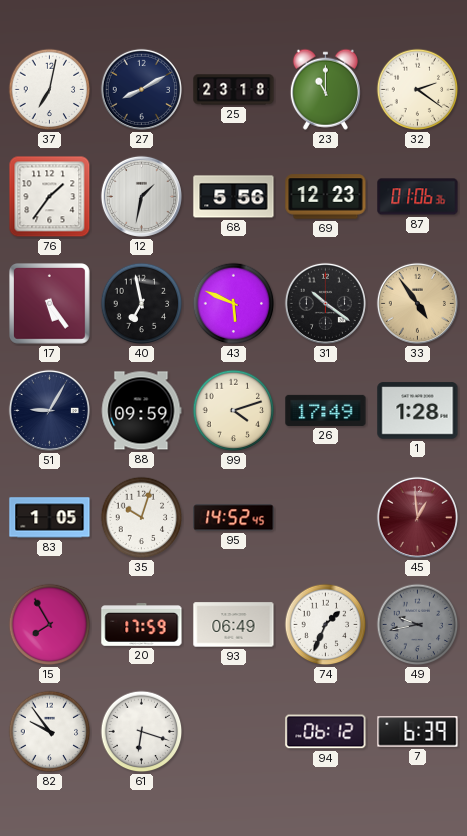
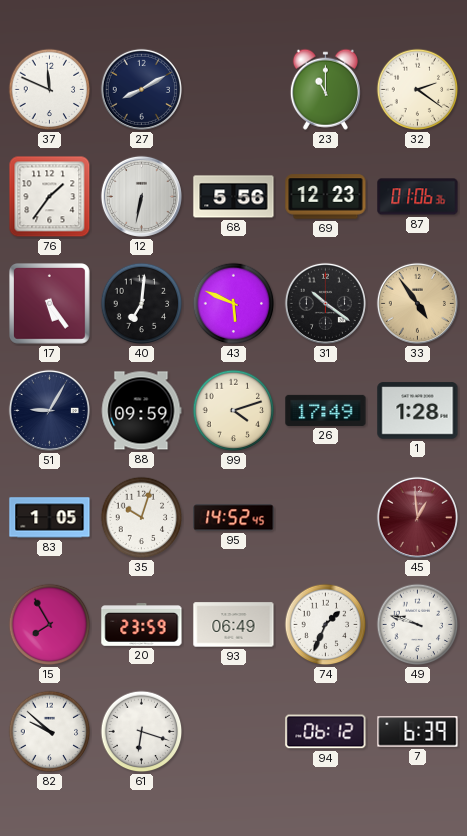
37: 7:02 -> 11:49
25: 23:18 -> none
12: 1:32 -> 6:32
40: 6:58 -> 7:01
20: 17:59 -> 23:59
49: 9:43 -> 9:48
49 dial: grey -> white
82: 9:54 -> 9:52
